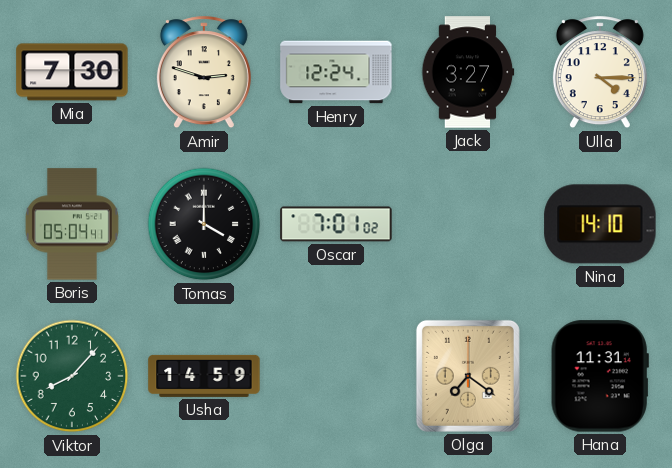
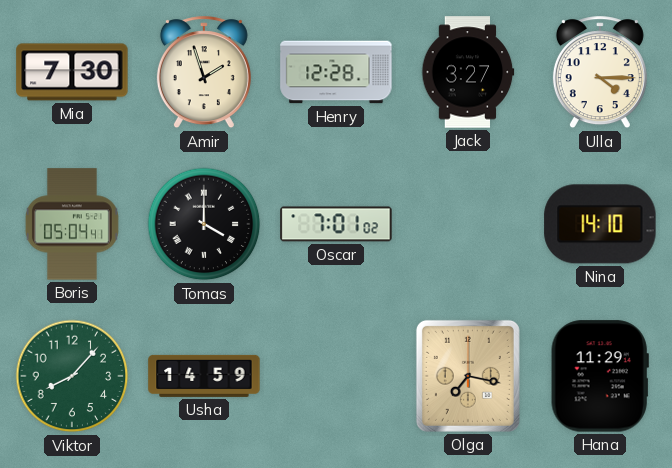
Amir: 2:48 -> 1:57
Henry: 12:24 -> 12:28
Olga: 7:21 -> 7:17
Hana: 11:31 -> 11:29
